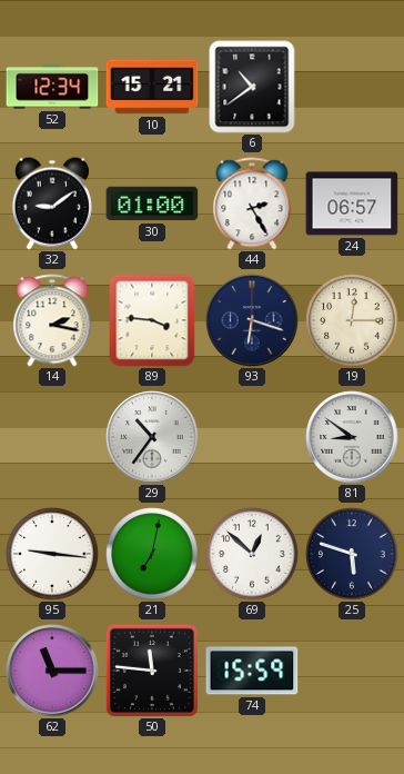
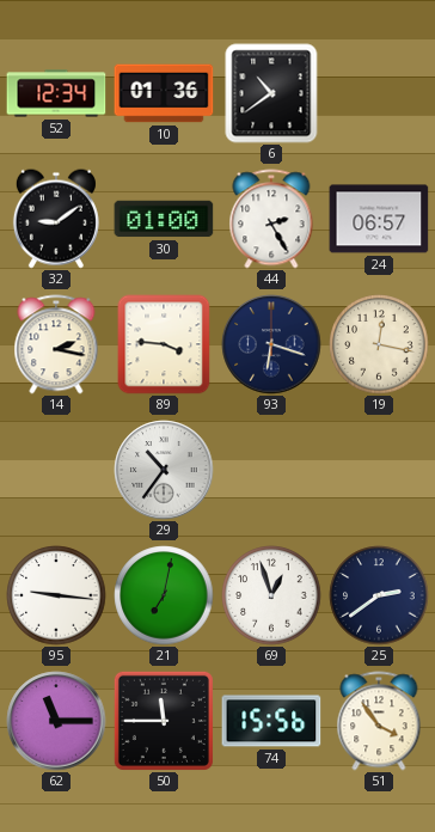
10: 15:21 -> 01:36
19: 12:15 -> 12:17
81: 8:51 -> none
69: 12:52 -> 12:57
25: 5:48 -> 2:39
50: 11:46 -> 11:45
74: 15:59 -> 15:56
51: none -> 3:54
